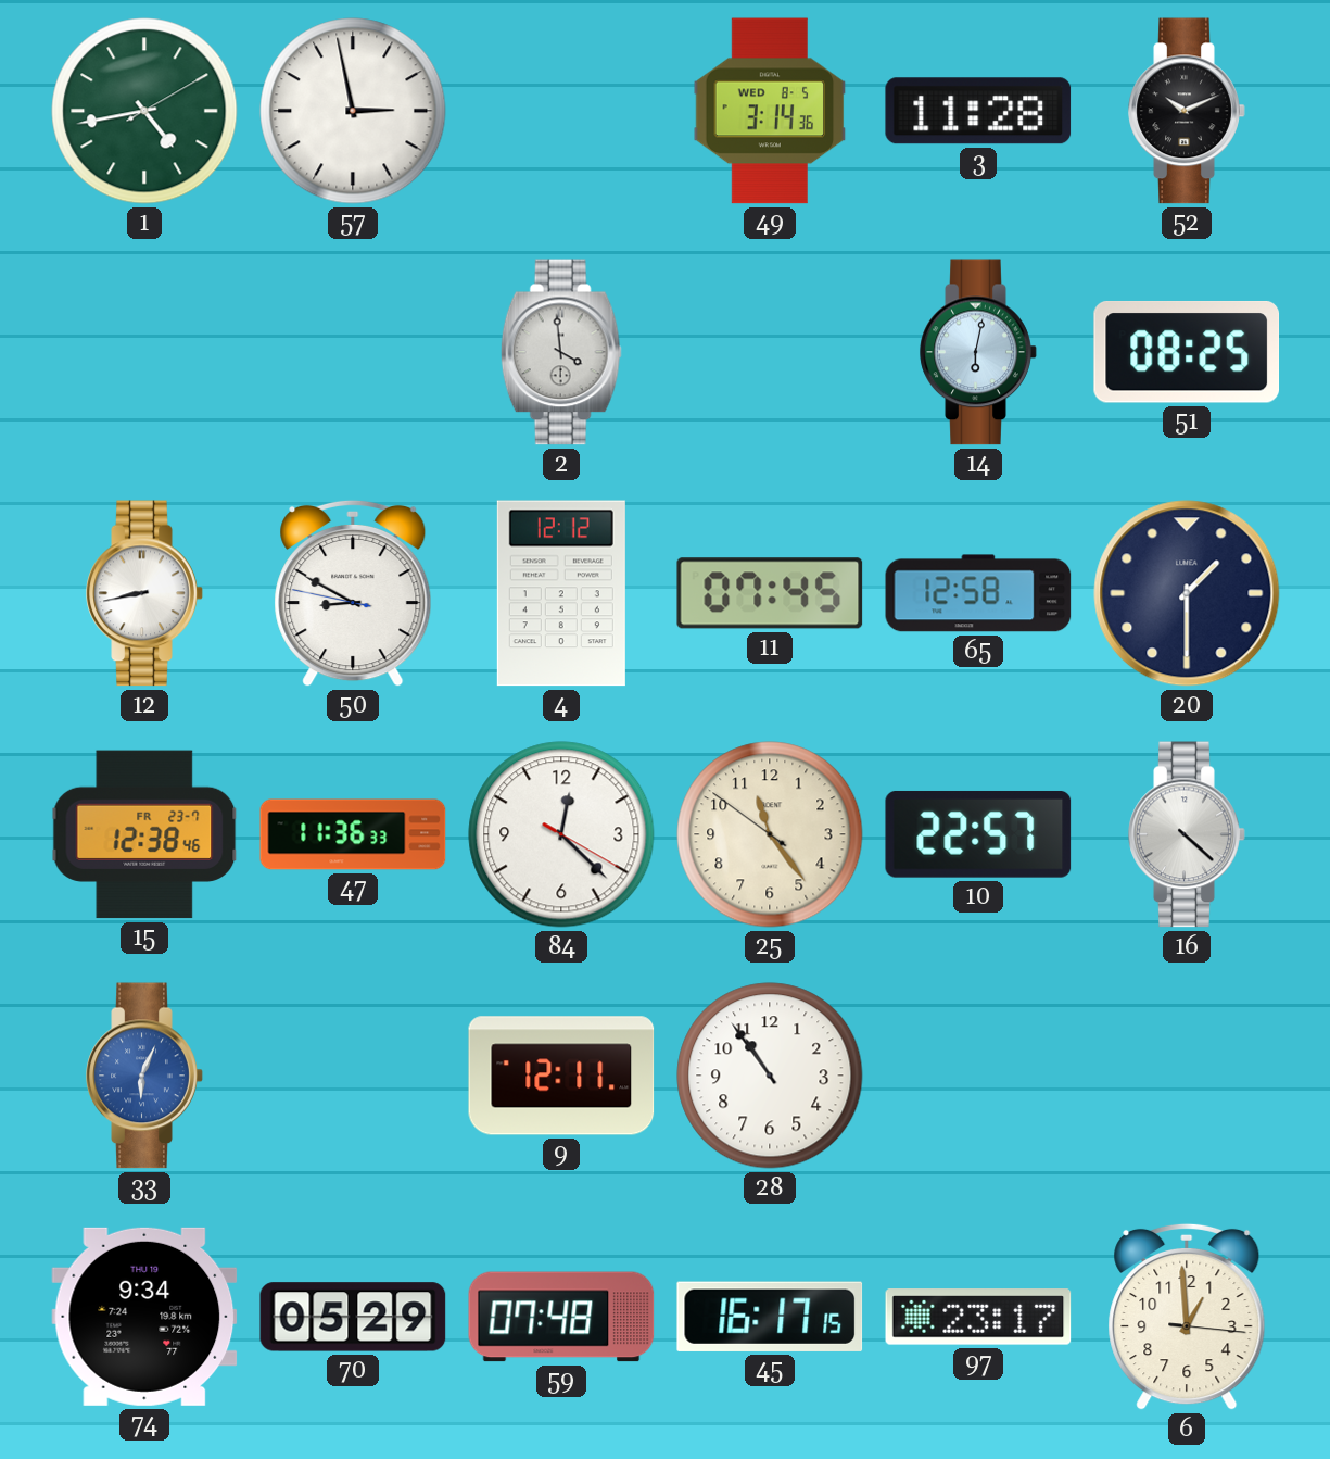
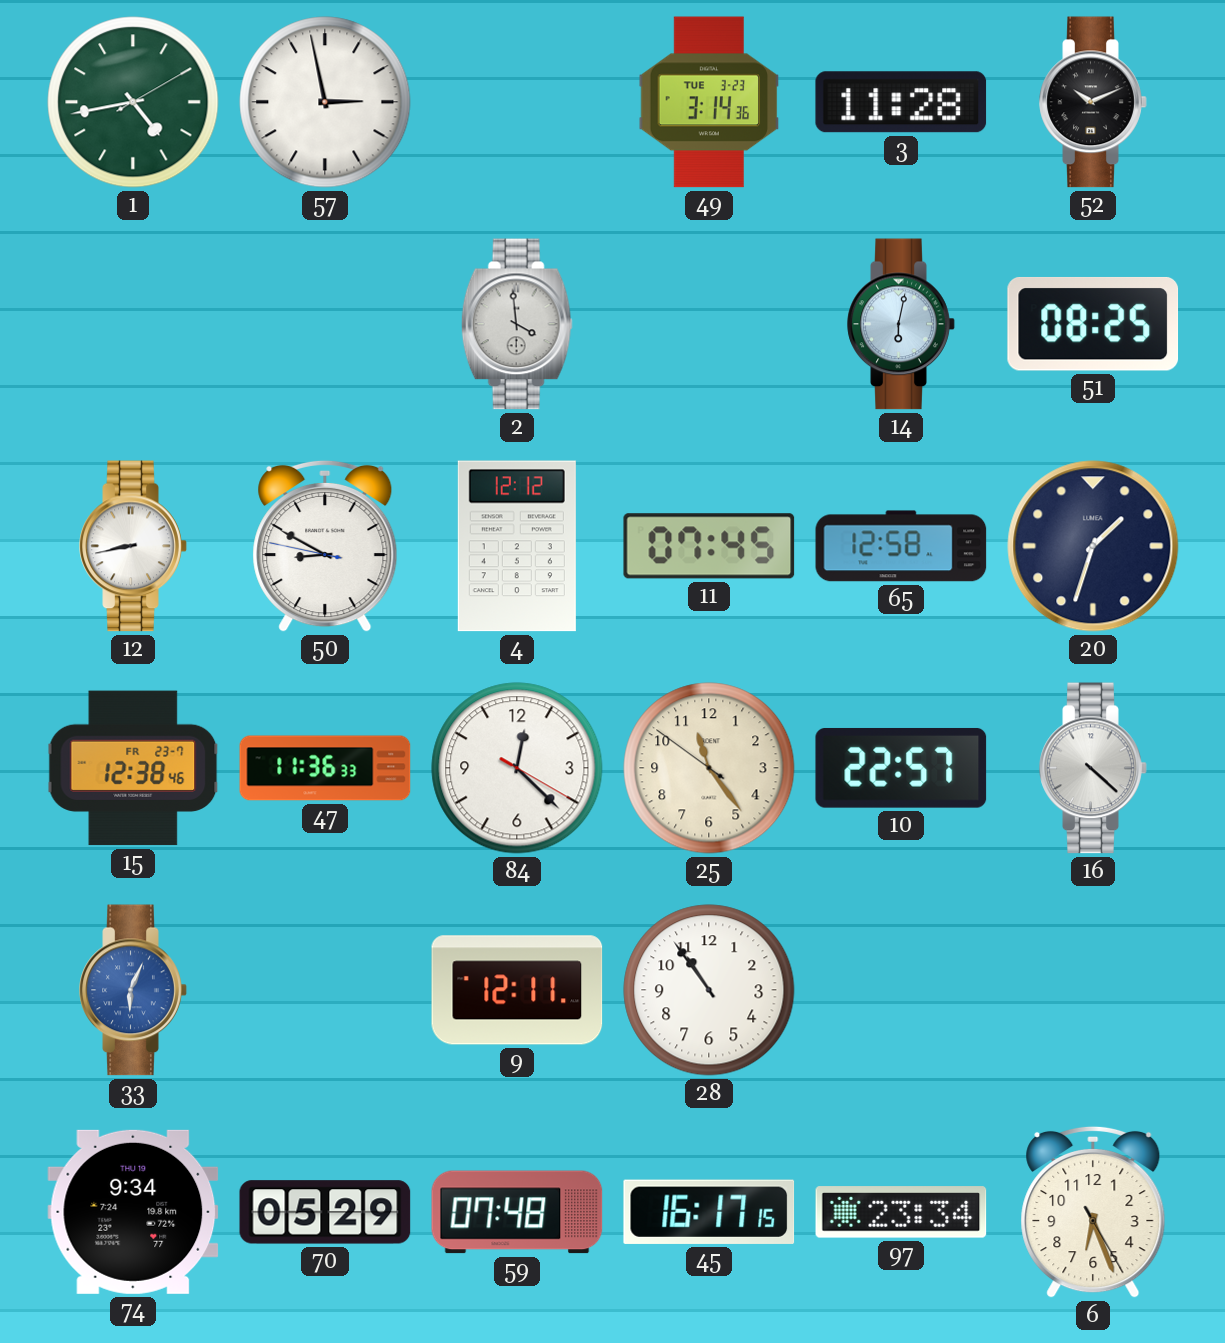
49 date: WED 8-5 -> TUE 3-23
20: 1:30 -> 1:33
97: 23:17 -> 23:34
6: 12:59 -> 6:26
